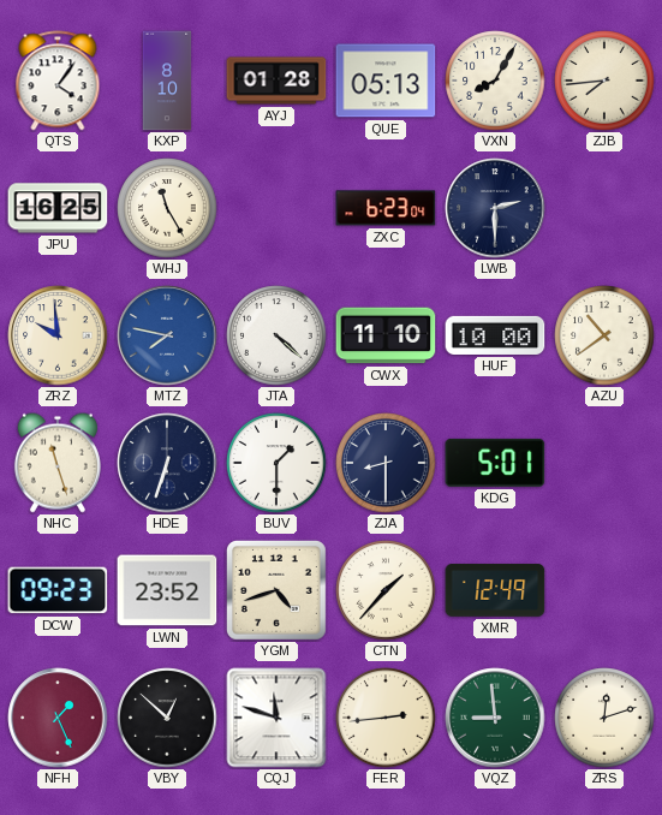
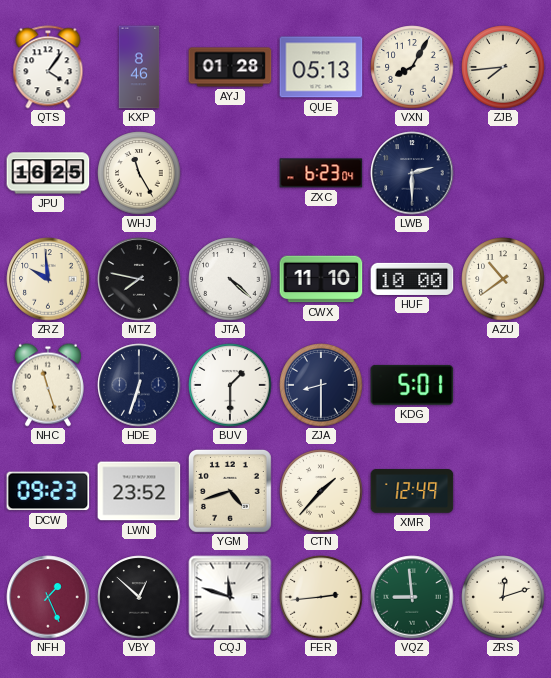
KXP: 8:10 -> 8:46
MTZ dial: blue -> black
